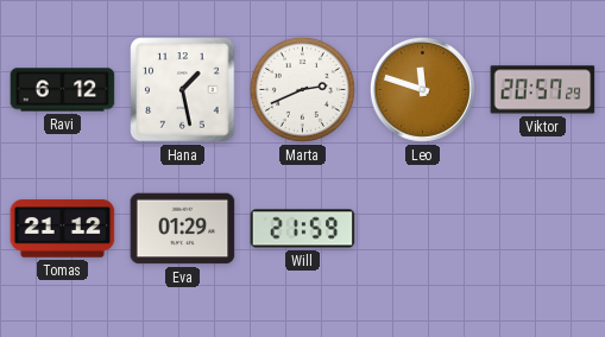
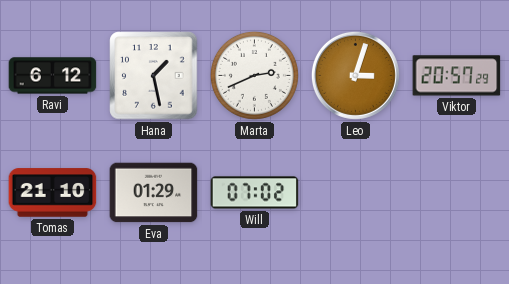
Leo: 11:48 -> 3:03
Tomas: 21:12 -> 21:10
Will: 21:59 -> 07:02
